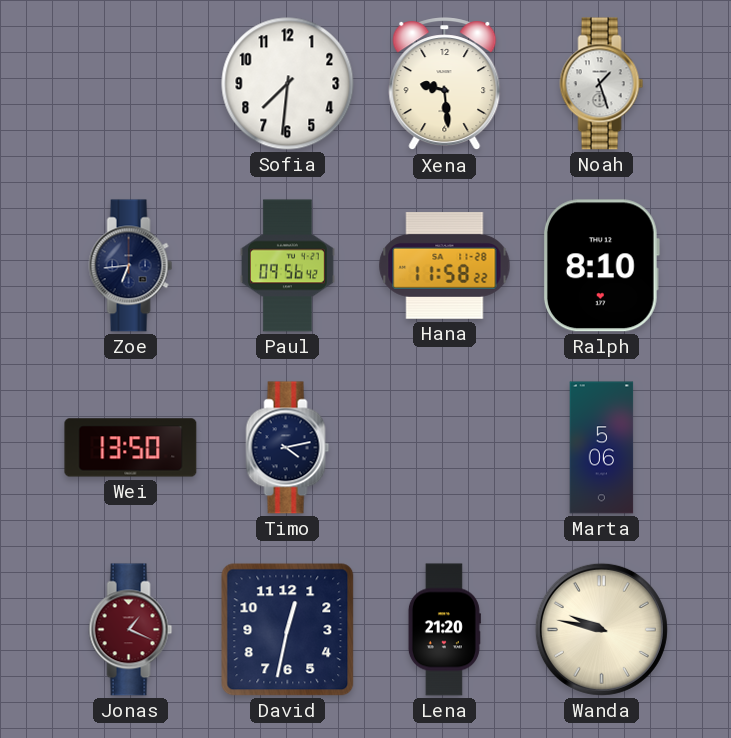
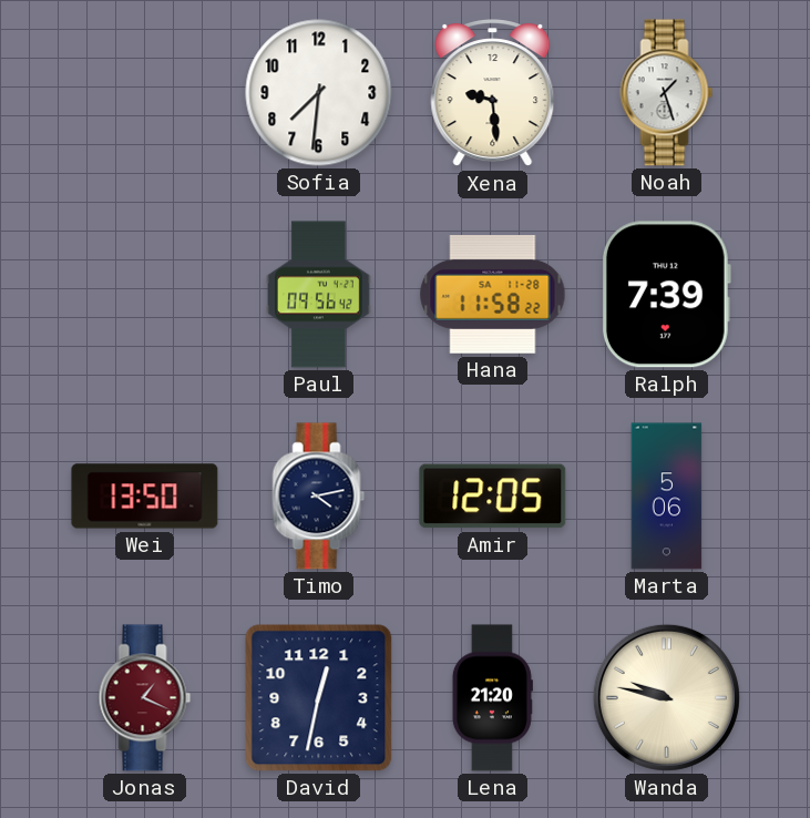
Zoe: 6:44 -> none
Ralph: 8:10 -> 7:39
Amir: none -> 12:05
